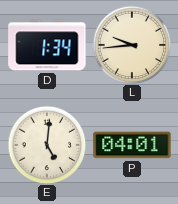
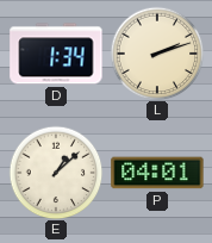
L: 9:44 -> 2:12
E: 5:01 -> 1:08
